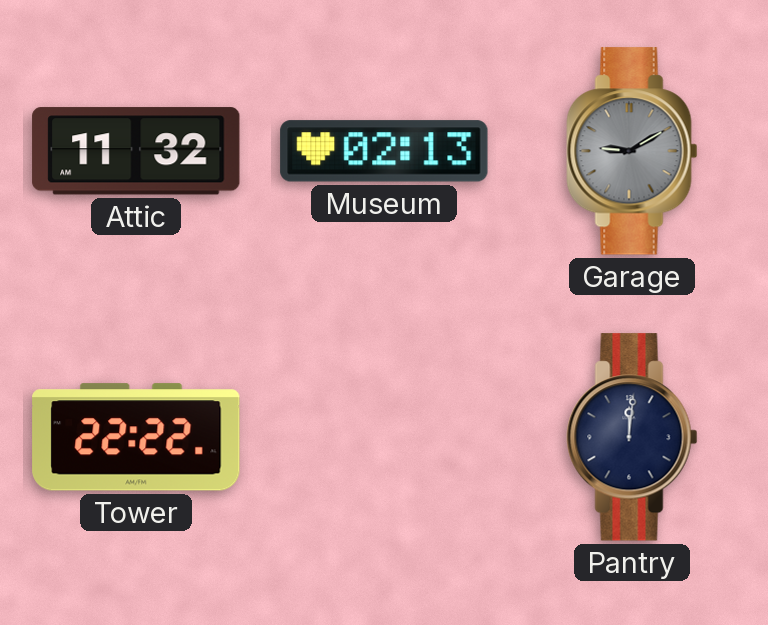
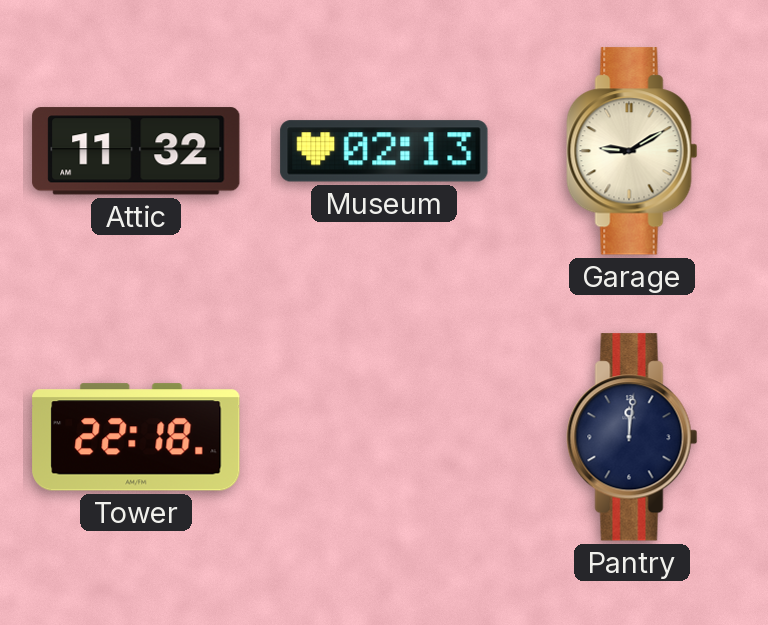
Garage dial: grey -> cream
Tower: 22:22 -> 22:18
